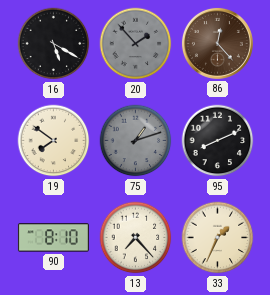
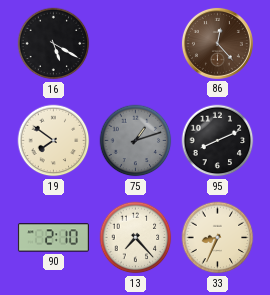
20: 1:53 -> none
90: 8:10 -> 2:10
33: 1:34 -> 8:34
